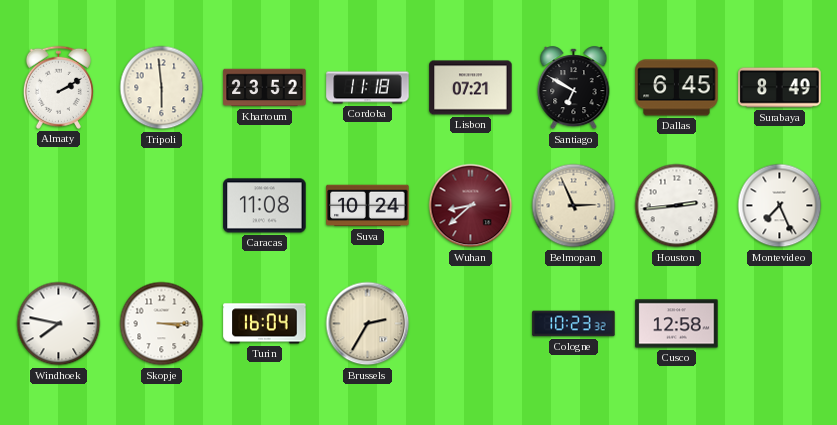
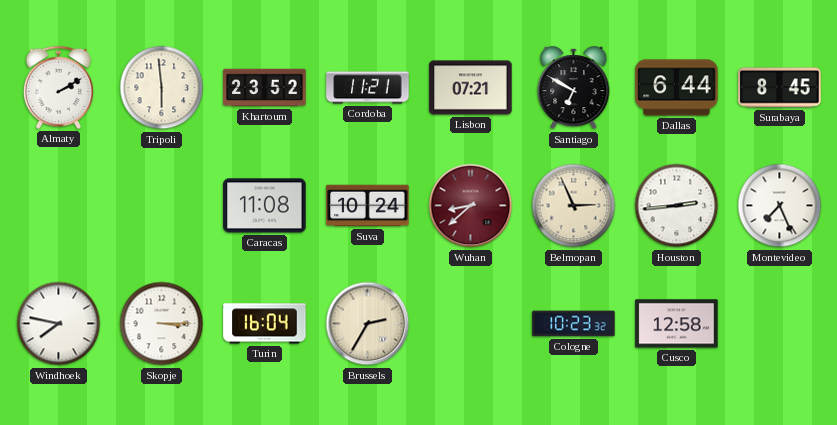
Cordoba: 11:18 -> 11:21
Dallas: 6:45 -> 6:44
Surabaya: 8:49 -> 8:45
